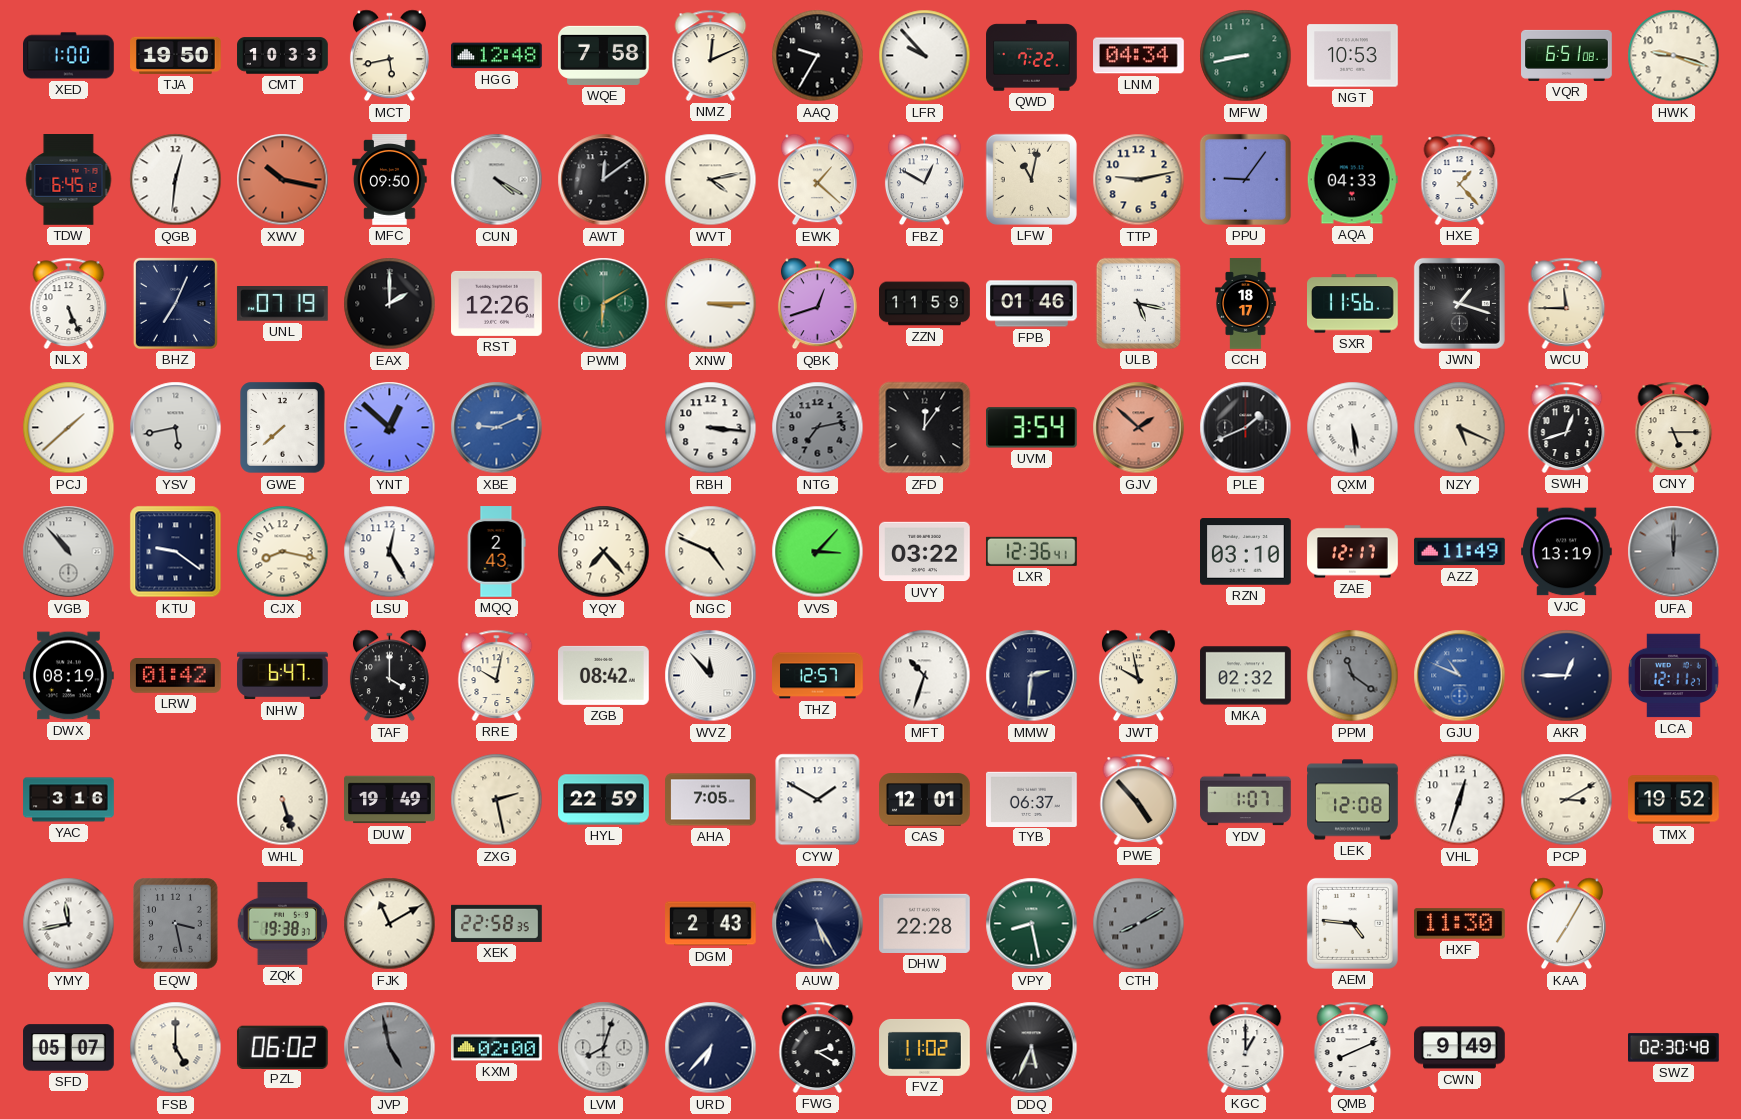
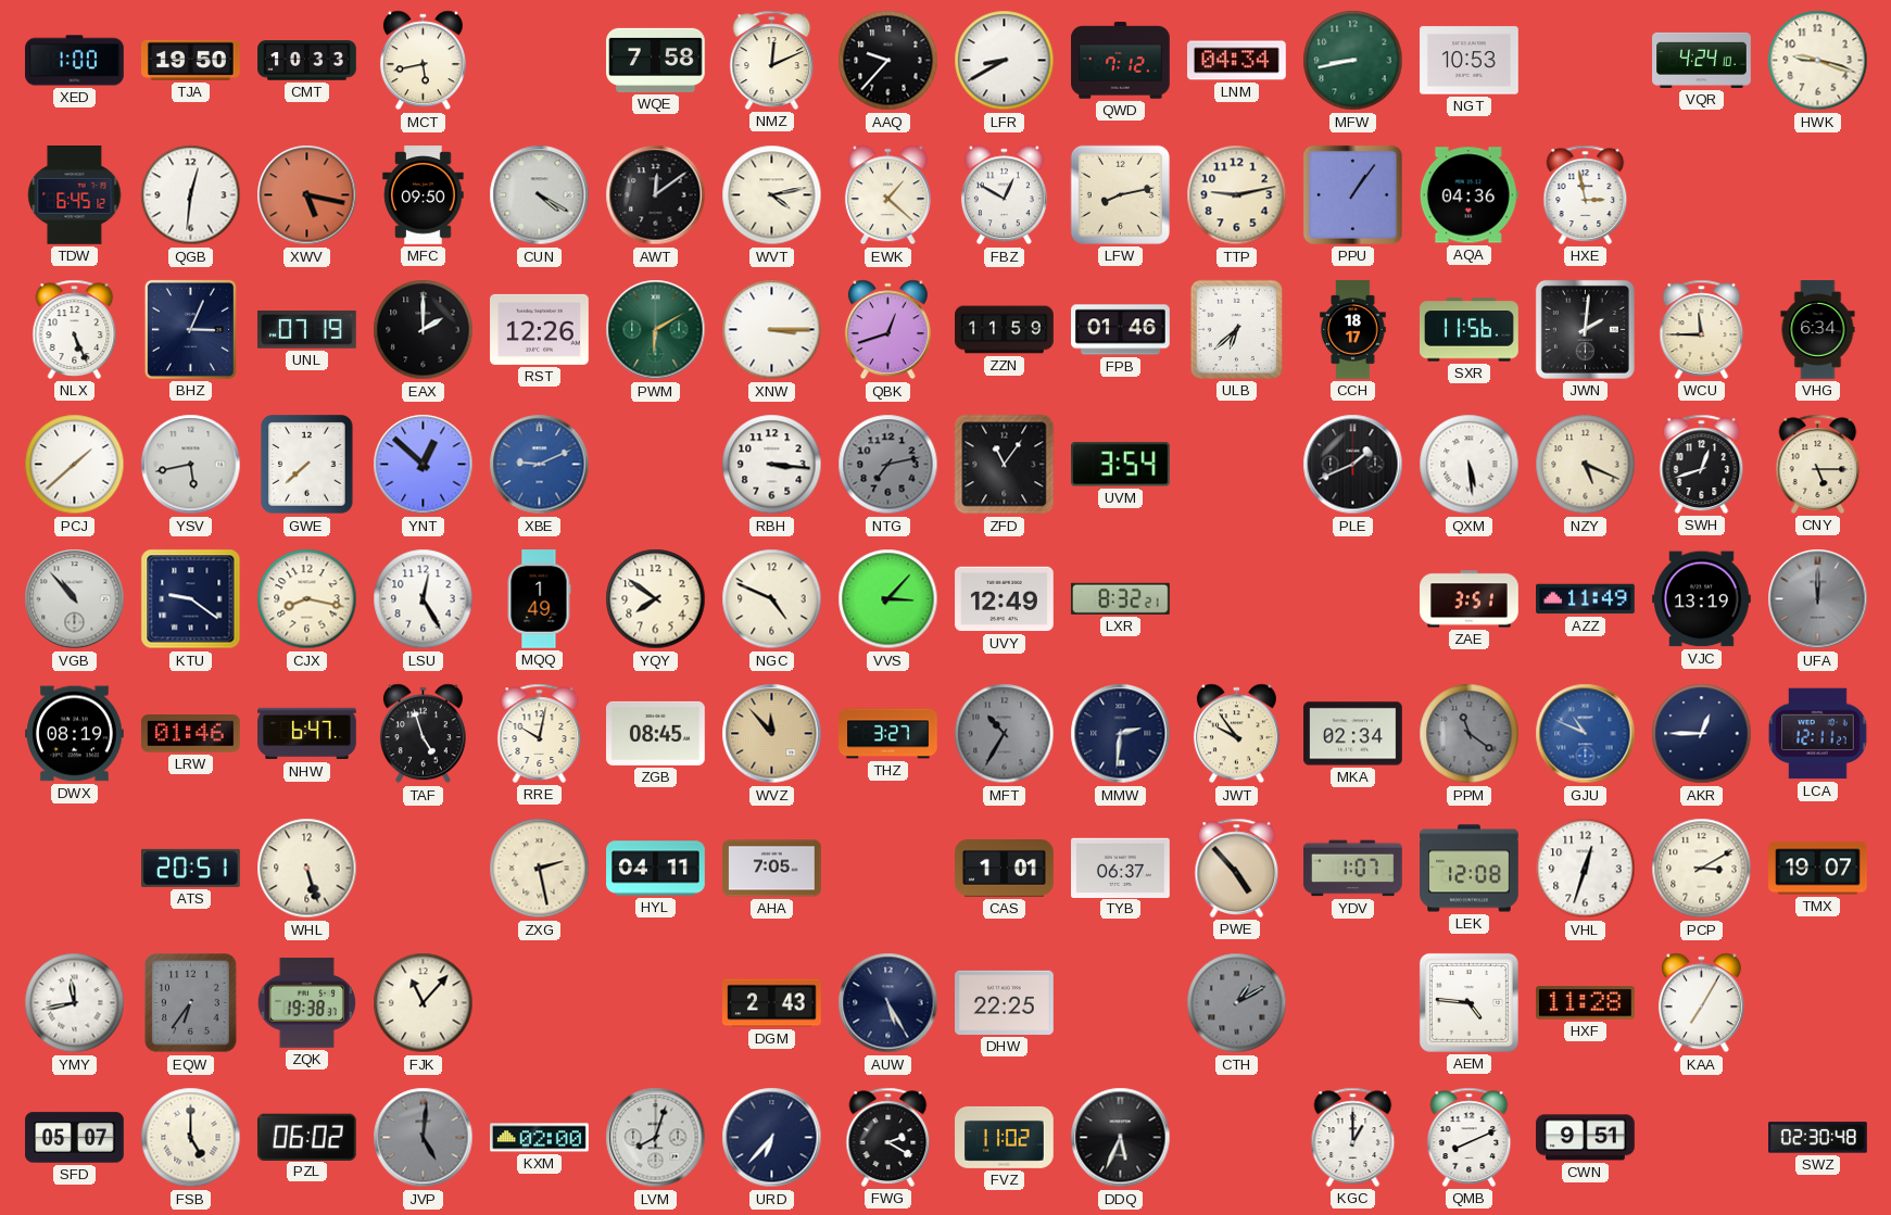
HGG: 12:48 -> none
AAQ: 9:35 -> 9:37
LFR: 9:53 -> 8:40
QWD: 7:22 -> 7:12
VQR: 6:51 -> 4:24
XWV: 10:17 -> 5:17
LFW: 11:02 -> 8:13
PPU: 9:06 -> 1:06
AQA: 04:33 -> 04:36
HXE: 1:23 -> 2:58
BHZ: 7:04 -> 3:04
ULB: 5:17 -> 6:38
JWN: 1:18 -> 2:01
VHG: none -> 6:34
ZFD: 12:06 -> 11:06
GJV: 1:52 -> none
MQQ: 2:43 -> 1:49
YQY: 7:23 -> 7:51
UVY: 03:22 -> 12:49
LXR: 12:36 -> 8:32
RZN: 03:10 -> none
ZAE: 12:17 -> 3:51
LRW: 01:42 -> 01:46
TAF: 4:00 -> 4:57
ZGB: 08:42 -> 08:45
WVZ dial: white -> champagne
THZ: 12:57 -> 3:27
MFT: 10:33 -> 10:35
MFT dial: white -> grey
JWT: 9:58 -> 9:54
MKA: 02:32 -> 02:34
YAC: 3:16 -> none
ATS: none -> 20:51
DUW: 19:49 -> none
HYL: 22:59 -> 04:11
CYW: 1:50 -> none
CAS: 12:01 -> 1:01
TMX: 19:52 -> 19:07
EQW: 3:28 -> 6:36
FJK: 11:10 -> 11:07
XEK: 22:58 -> none
DHW: 22:28 -> 22:25
VPY: 8:28 -> none
CTH: 8:10 -> 1:10
HXF: 11:30 -> 11:28
JVP: 4:58 -> 5:01
CWN: 9:49 -> 9:51
